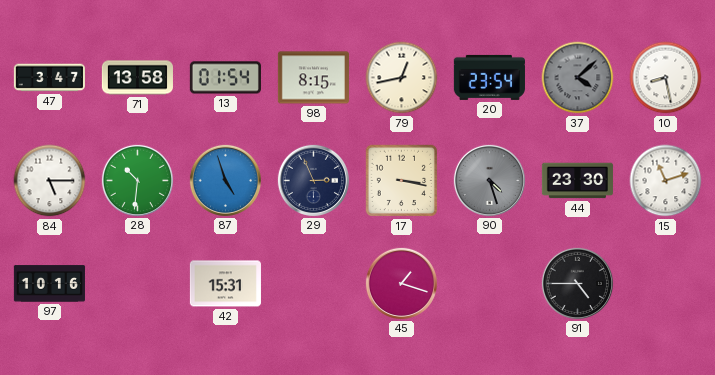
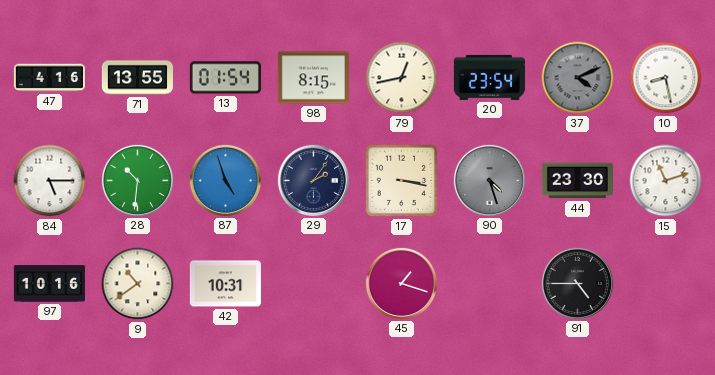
47: 3:47 -> 4:16
71: 13:58 -> 13:55
37: 4:08 -> 4:11
29: 2:56 -> 2:06
9: none -> 10:39
42: 15:31 -> 10:31
